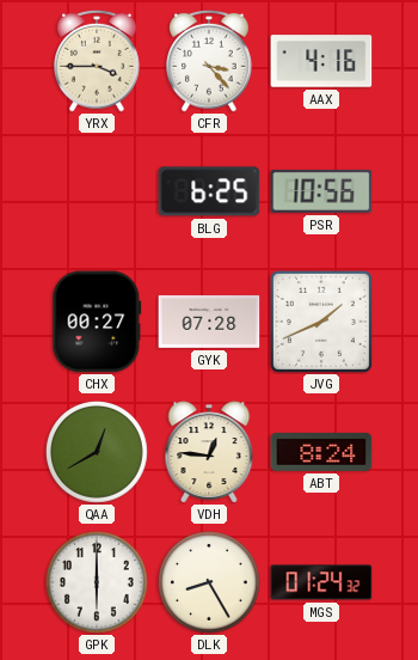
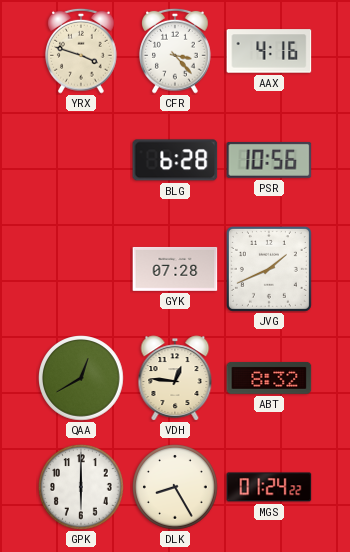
YRX: 3:45 -> 3:48
BLG: 6:25 -> 6:28
CHX: 00:27 -> none
ABT: 8:24 -> 8:32
MGS: 01:24:32 -> 01:24:22
